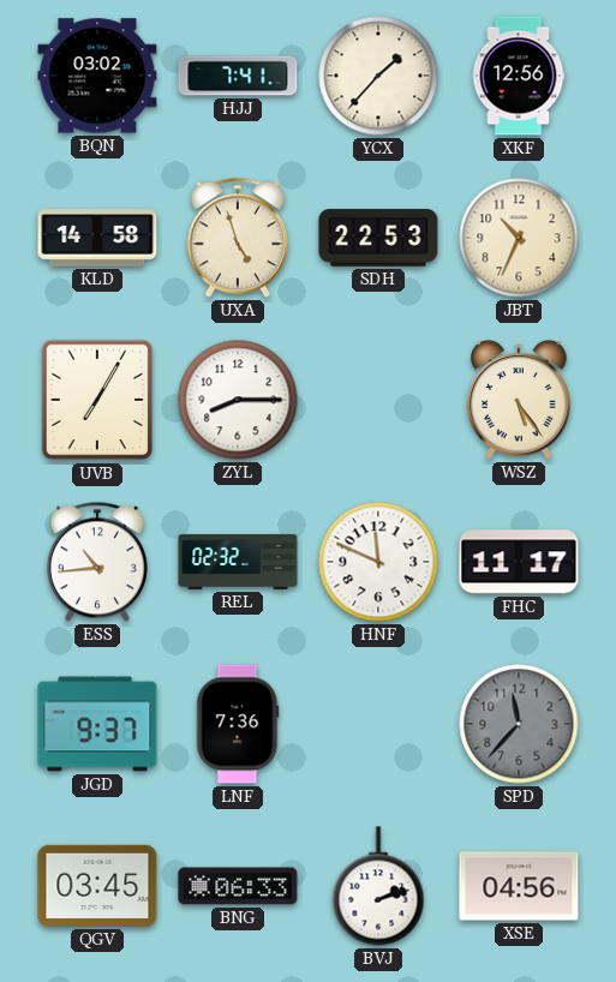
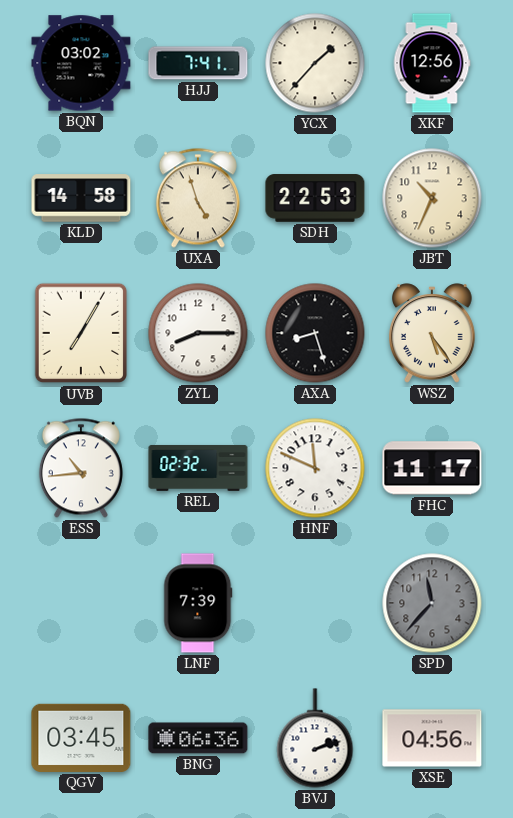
AXA: none -> 8:27
JGD: 9:37 -> none
LNF: 7:36 -> 7:39
BNG: 06:33 -> 06:36
